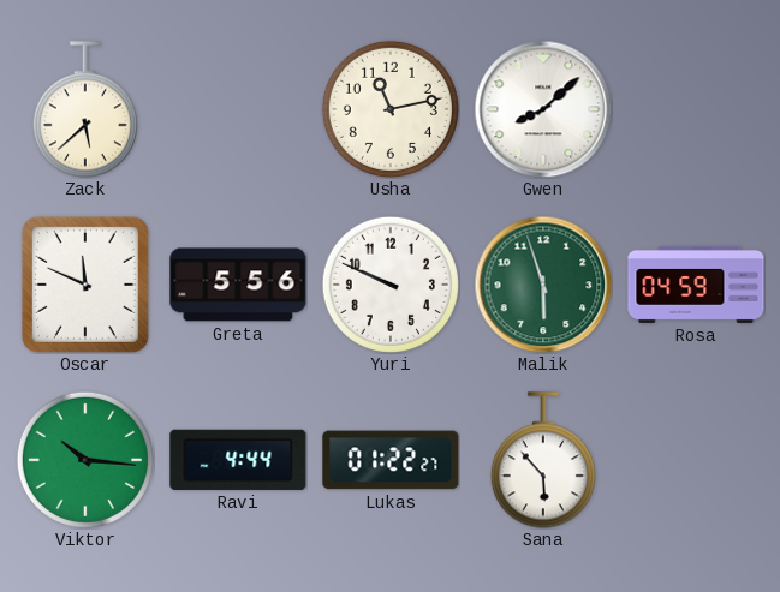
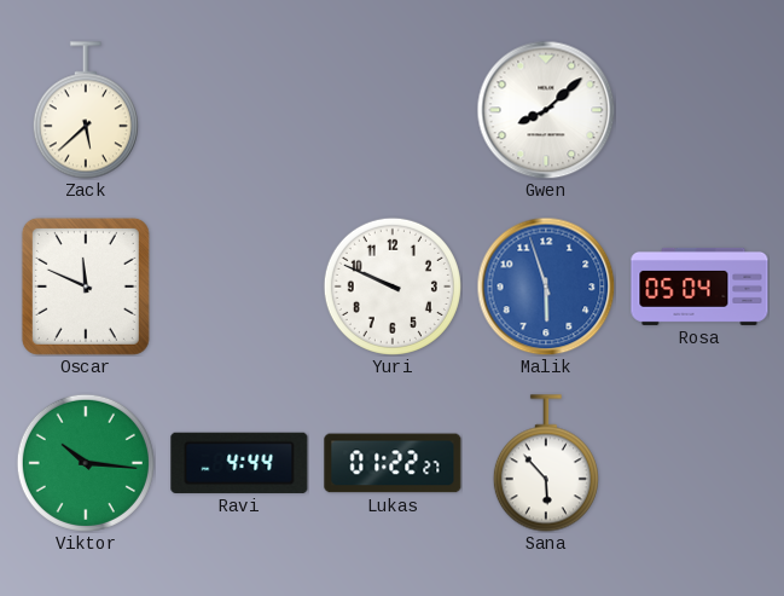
Usha: 11:13 -> none
Greta: 5:56 -> none
Malik dial: green -> blue
Rosa: 04:59 -> 05:04
